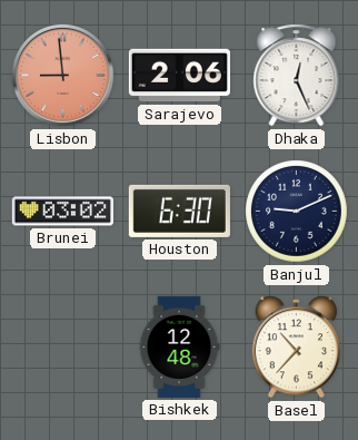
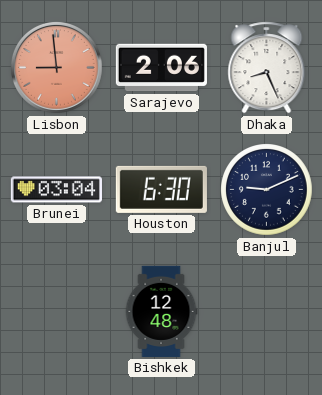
Dhaka: 12:26 -> 8:26
Brunei: 03:02 -> 03:04
Basel: 10:37 -> none
